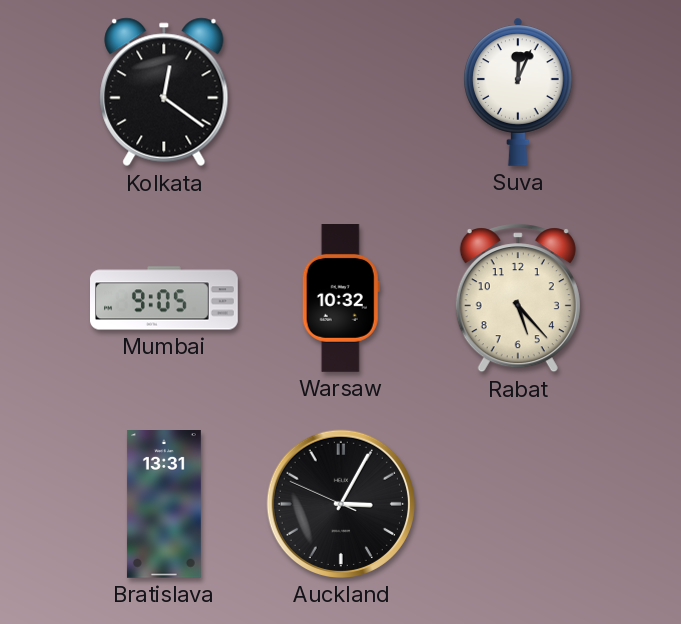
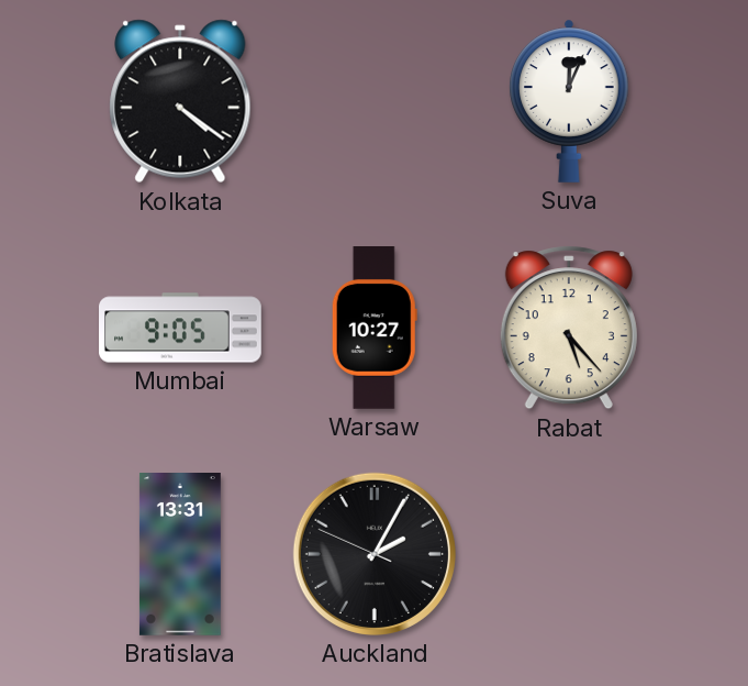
Kolkata: 12:21 -> 4:21
Warsaw: 10:32 -> 10:27
Auckland: 3:04 -> 2:04
